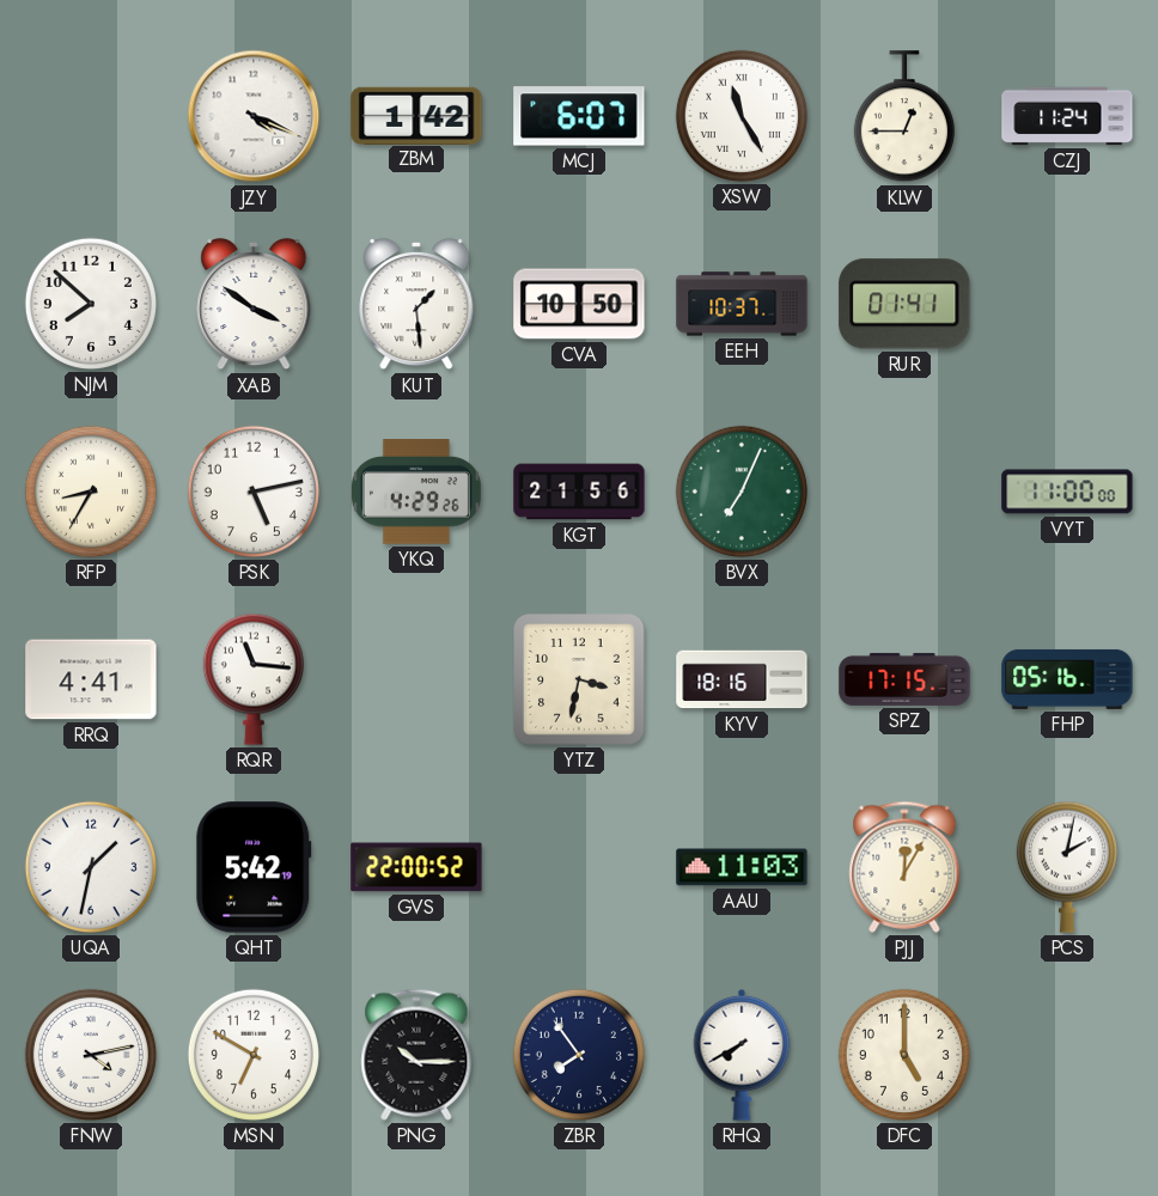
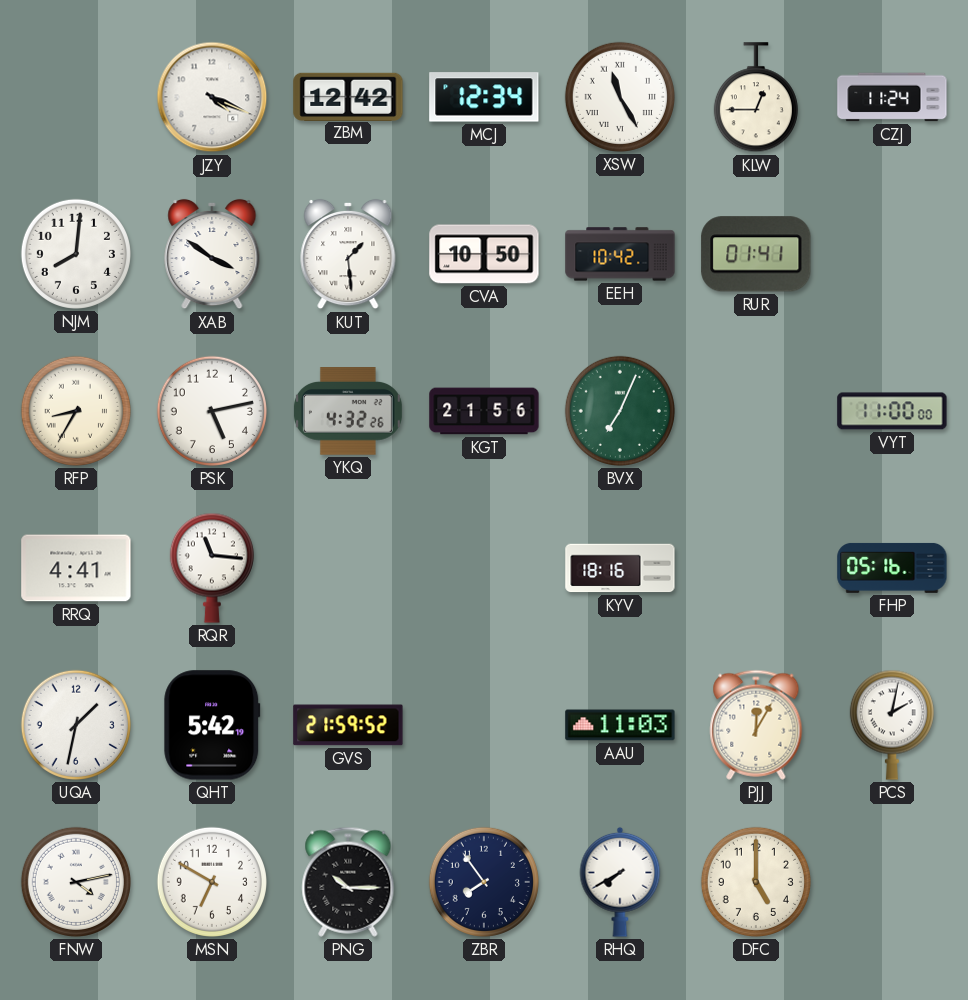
ZBM: 1:42 -> 12:42
MCJ: 6:07 -> 12:34
NJM: 7:52 -> 8:01
EEH: 10:37 -> 10:42
YKQ: 4:29 -> 4:32
YTZ: 3:32 -> none
SPZ: 17:15 -> none
GVS: 22:00 -> 21:59
